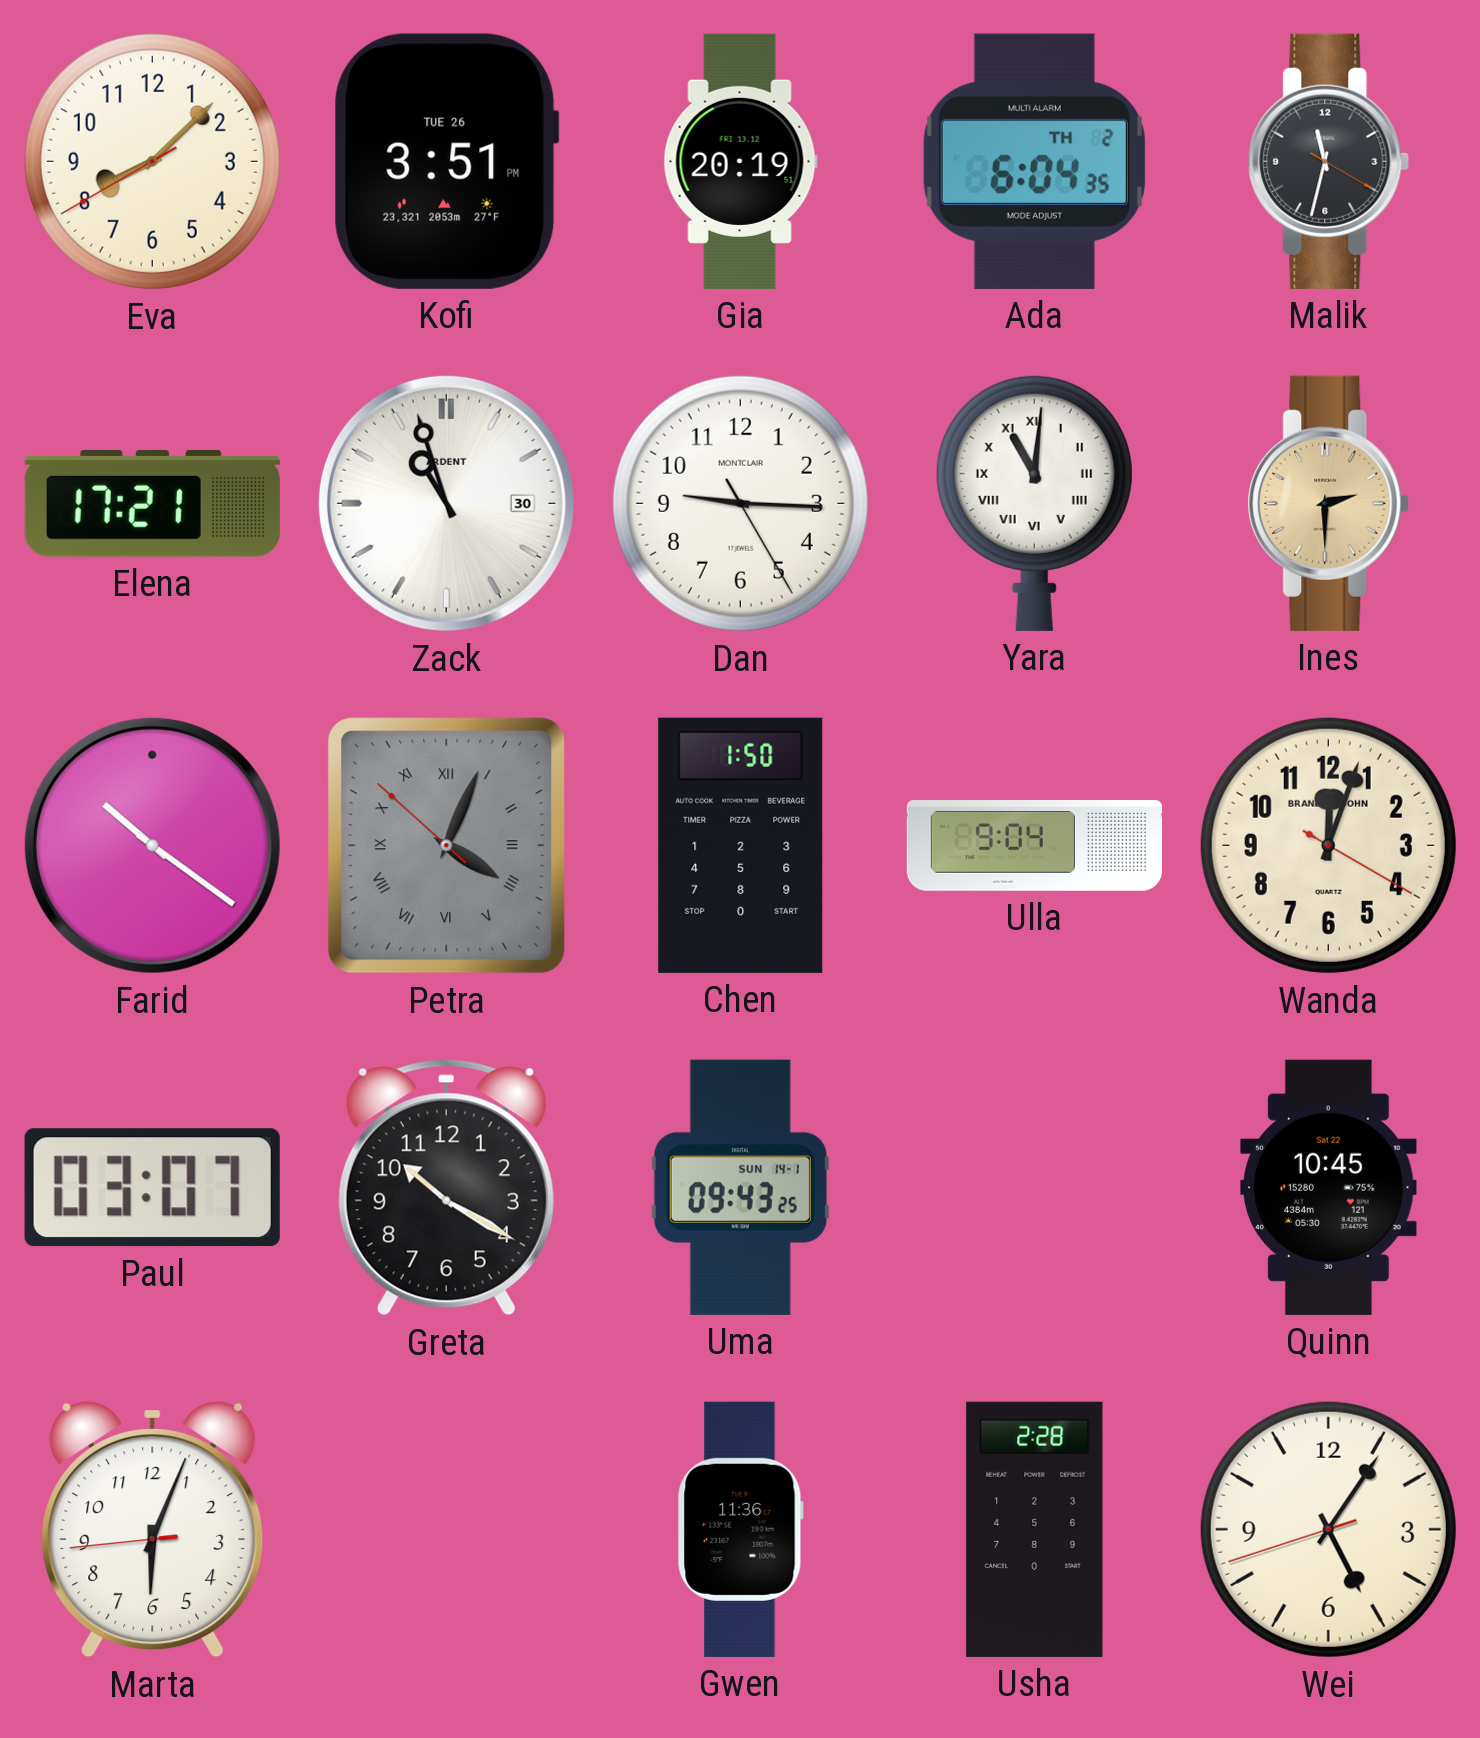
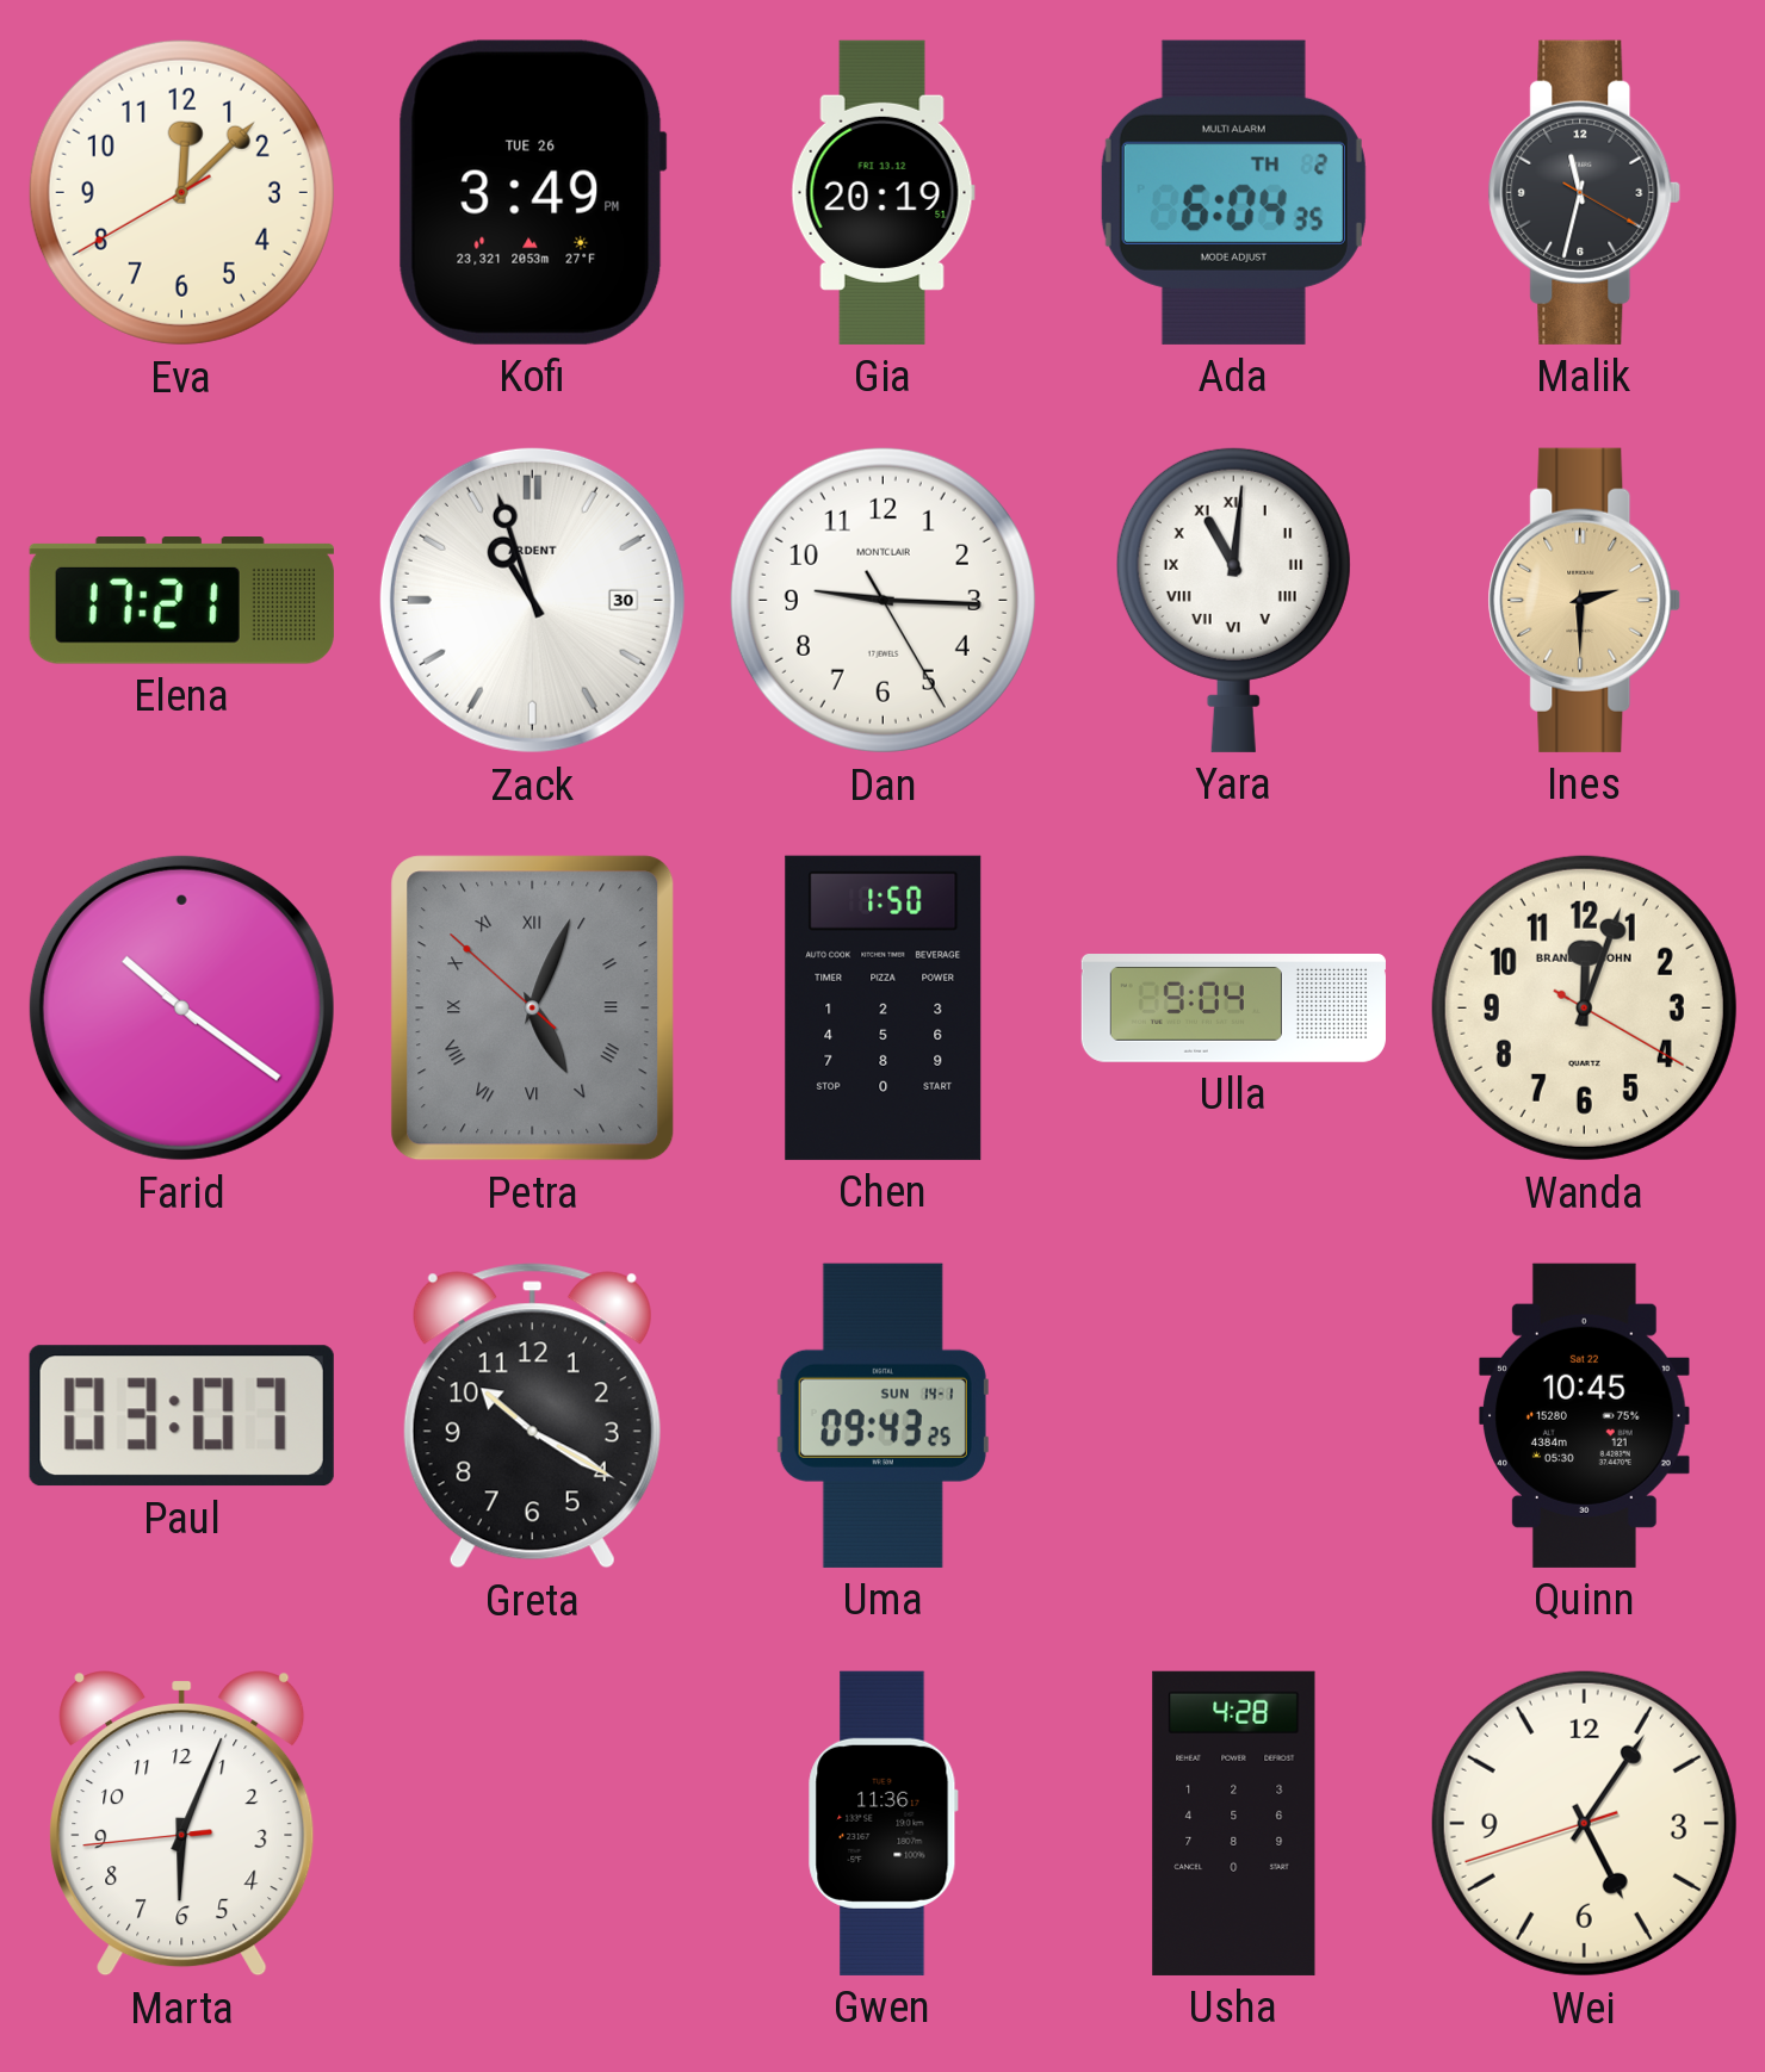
Eva: 8:07 -> 12:07
Kofi: 3:51 -> 3:49
Petra: 4:03 -> 5:03
Usha: 2:28 -> 4:28
